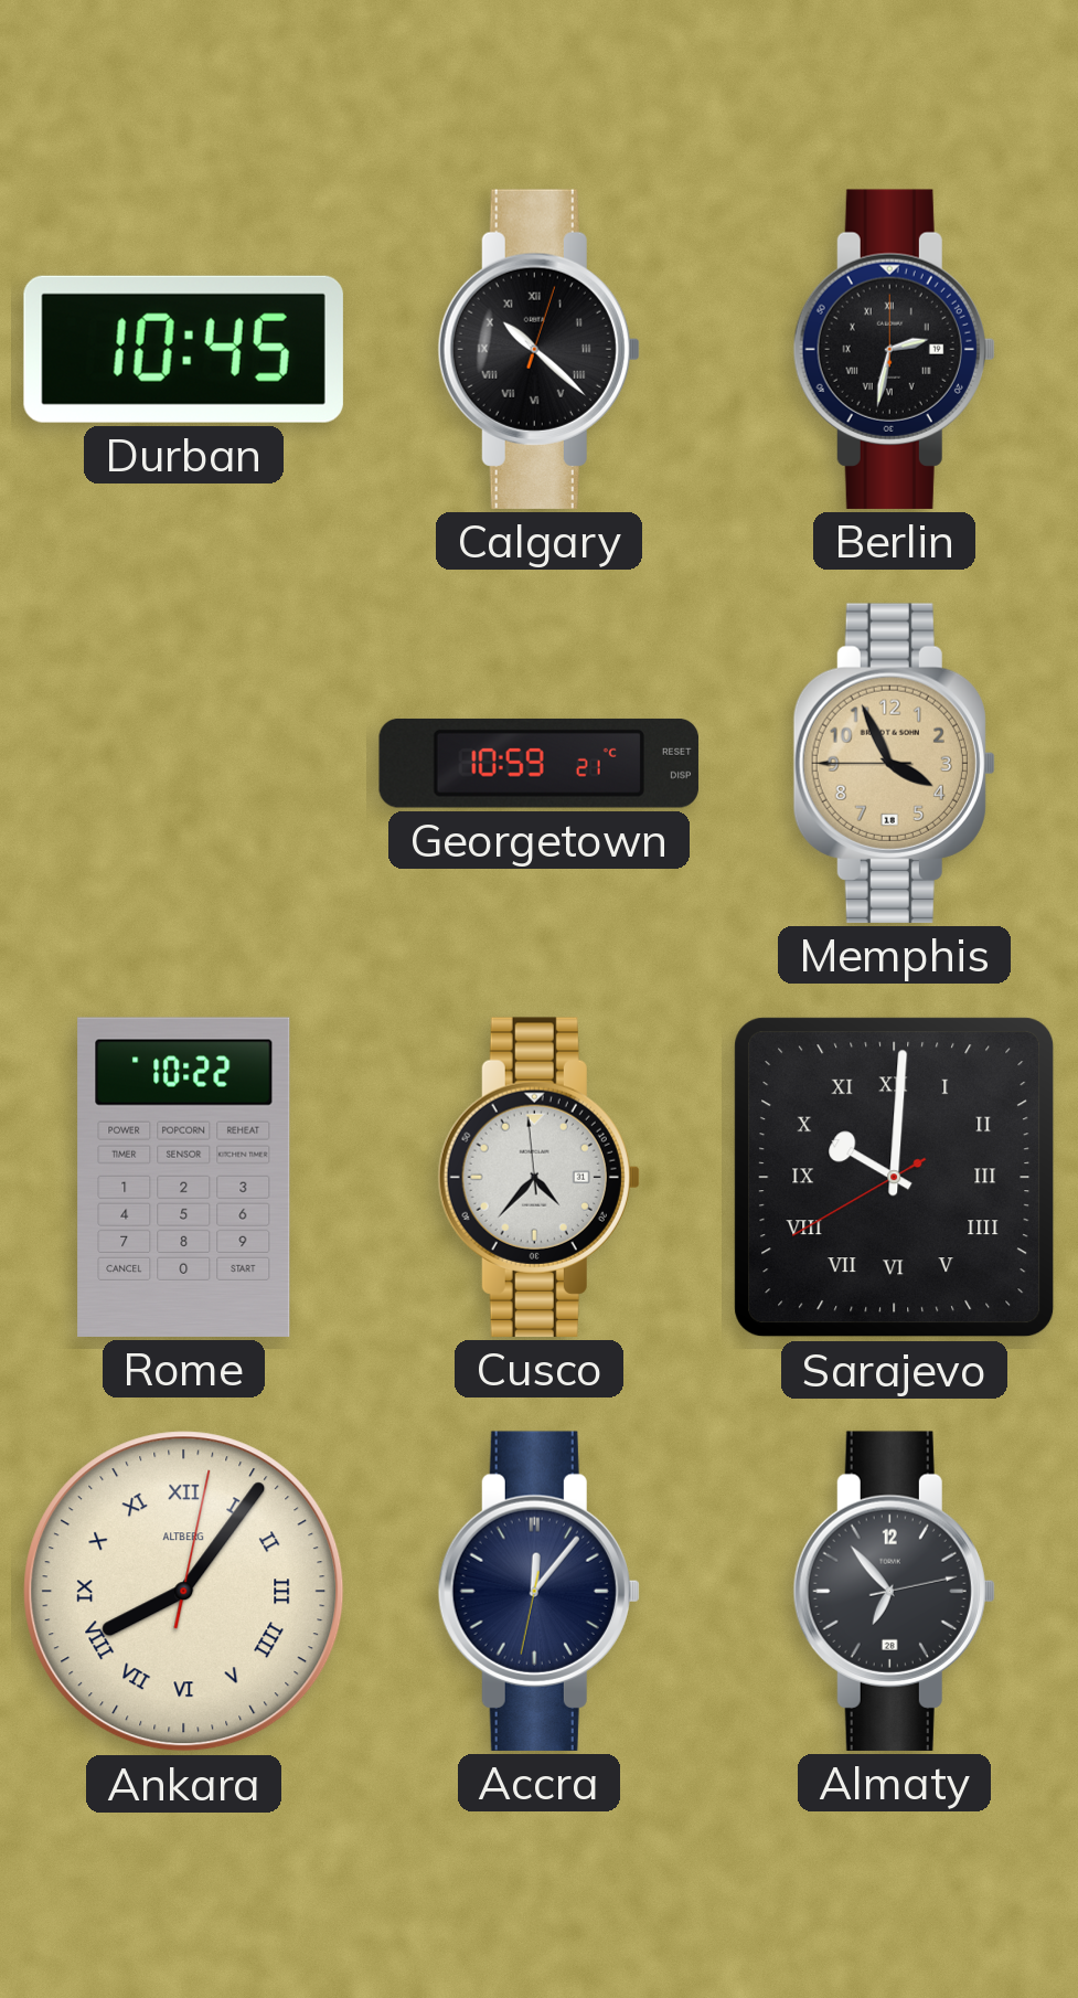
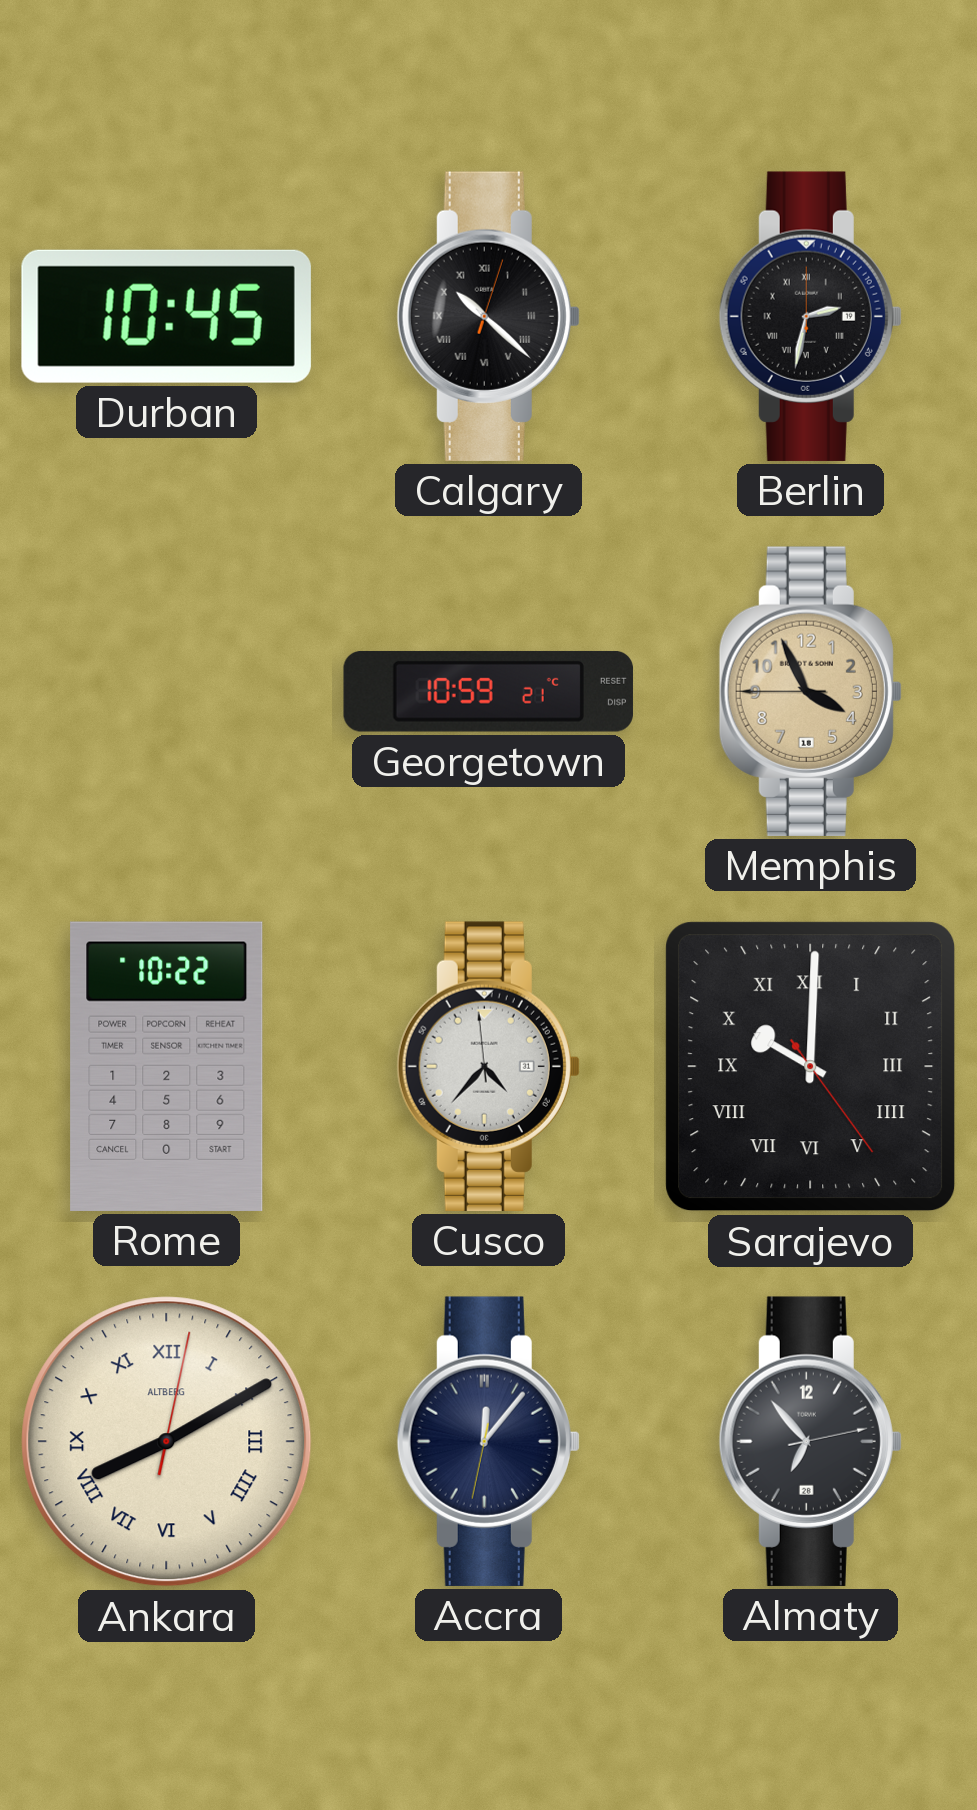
Sarajevo: 10:00:40 -> 10:00:24
Ankara: 8:06 -> 8:10
